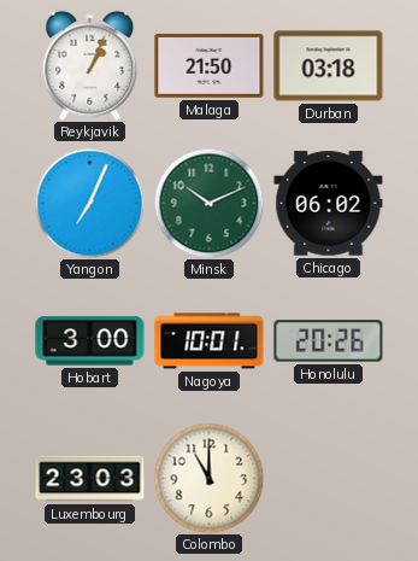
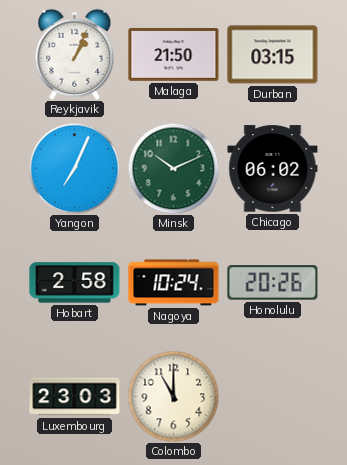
Durban: 03:18 -> 03:15
Hobart: 3:00 -> 2:58
Nagoya: 10:01 -> 10:24
